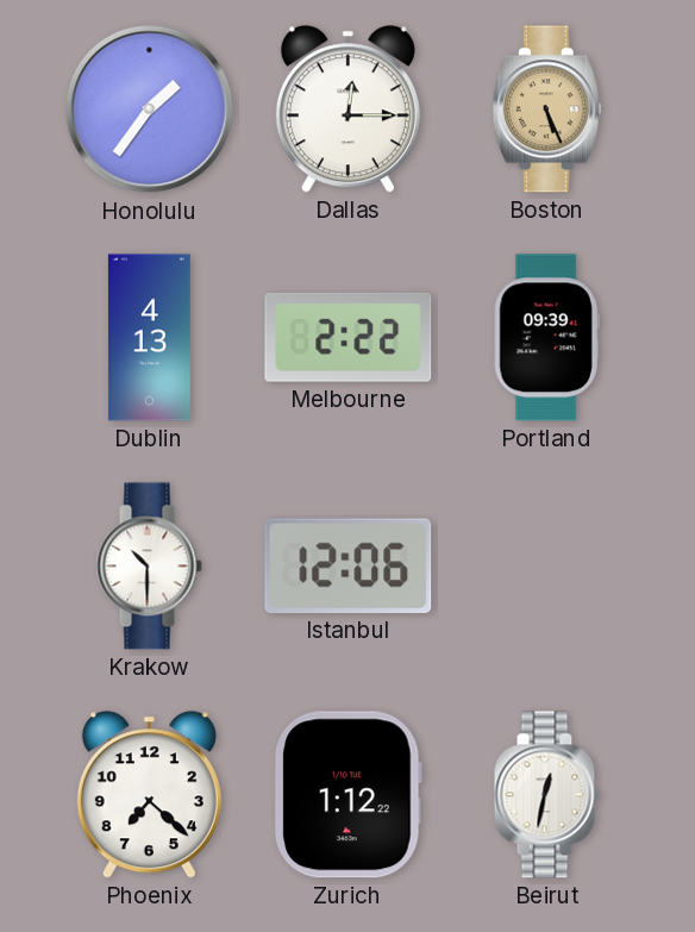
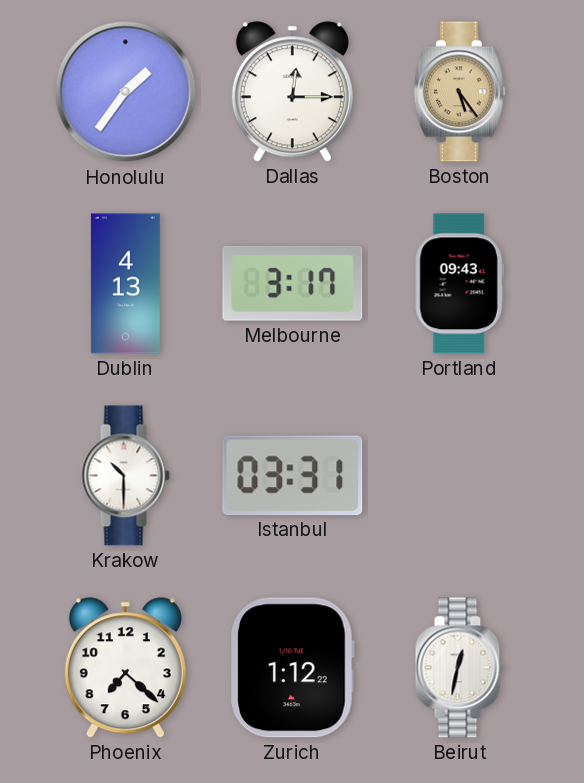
Boston: 5:26 -> 5:24
Melbourne: 2:22 -> 3:17
Portland: 09:39 -> 09:43
Istanbul: 12:06 -> 03:31
